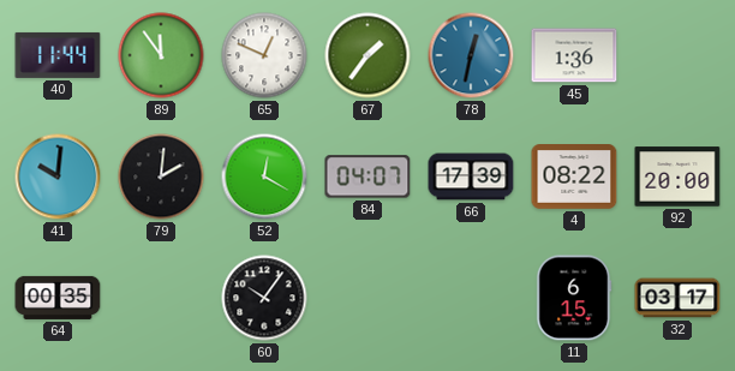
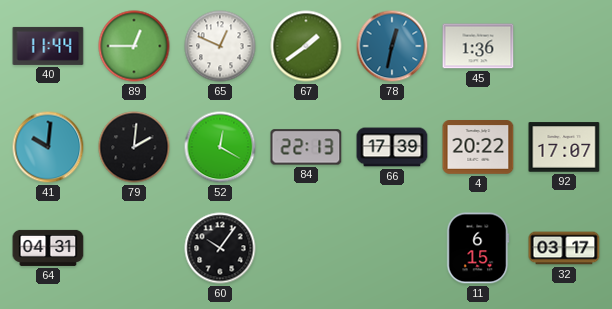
89: 11:54 -> 12:45
67: 1:36 -> 1:39
84: 04:07 -> 22:13
4: 08:22 -> 20:22
92: 20:00 -> 17:07
64: 00:35 -> 04:31
